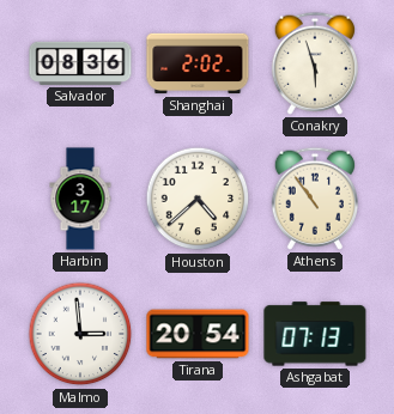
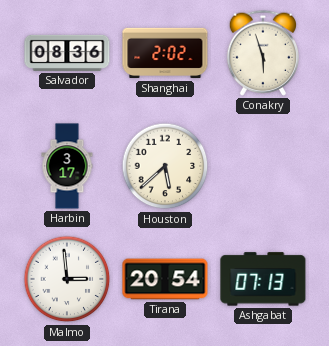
Houston: 4:38 -> 5:38
Athens: 10:54 -> none
